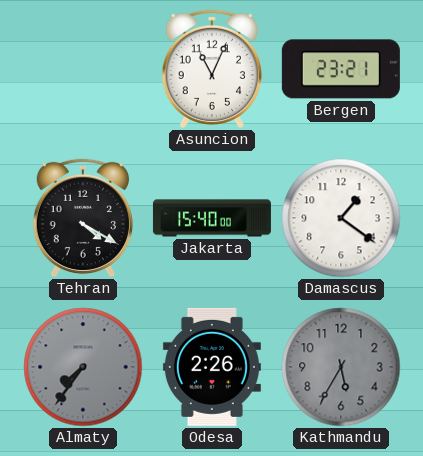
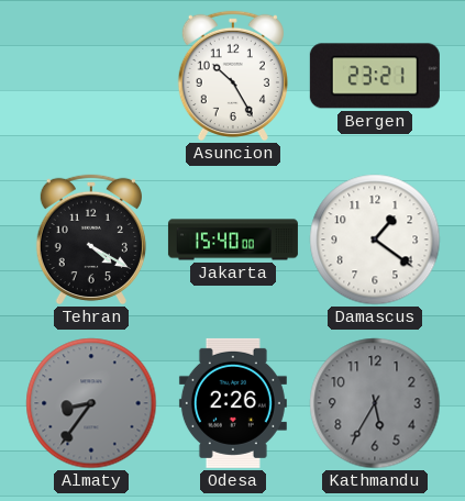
Asuncion: 11:04 -> 10:25
Almaty: 7:36 -> 8:36
